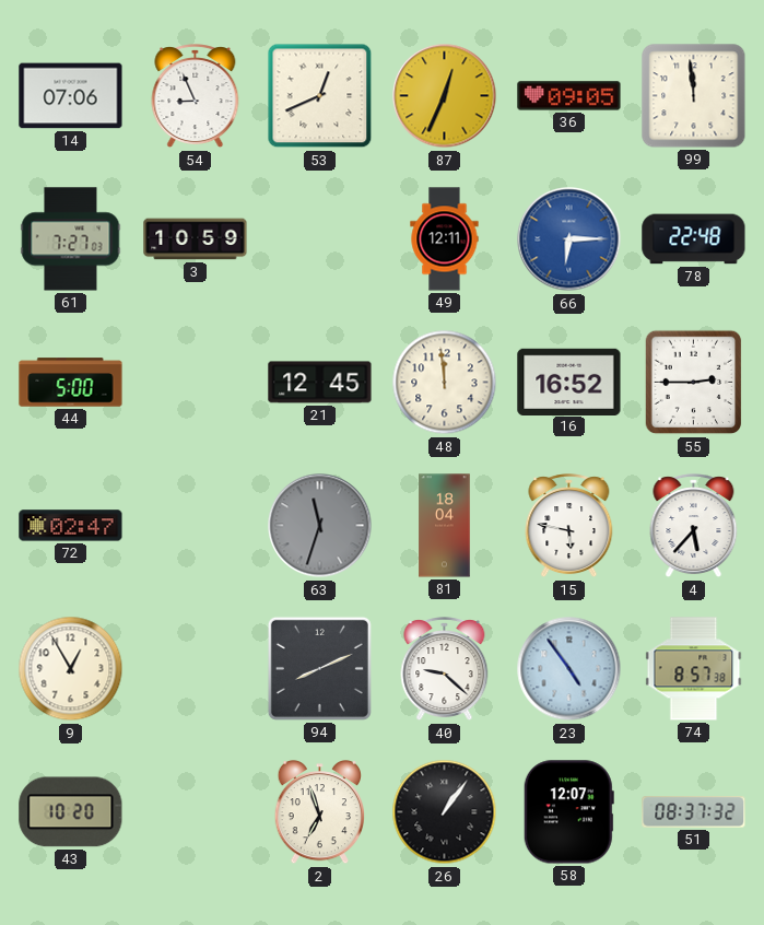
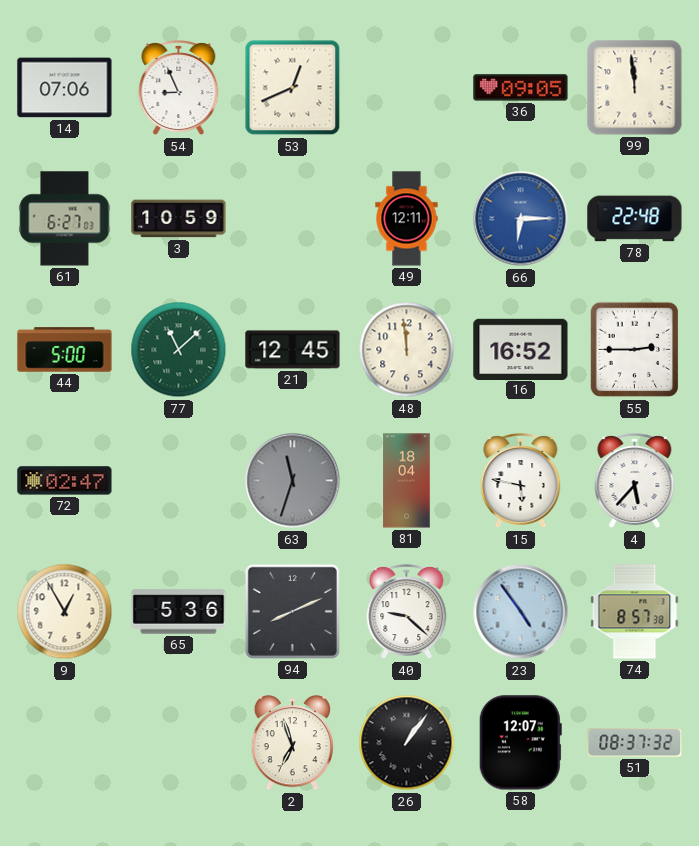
87: 12:34 -> none
61: 7:27 -> 6:27
77: none -> 11:08
65: none -> 5:36
43: 10:20 -> none
